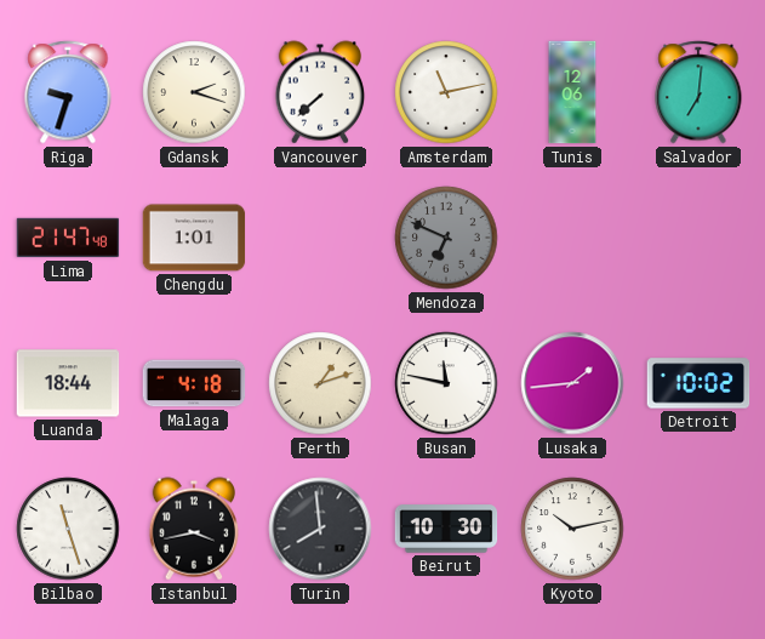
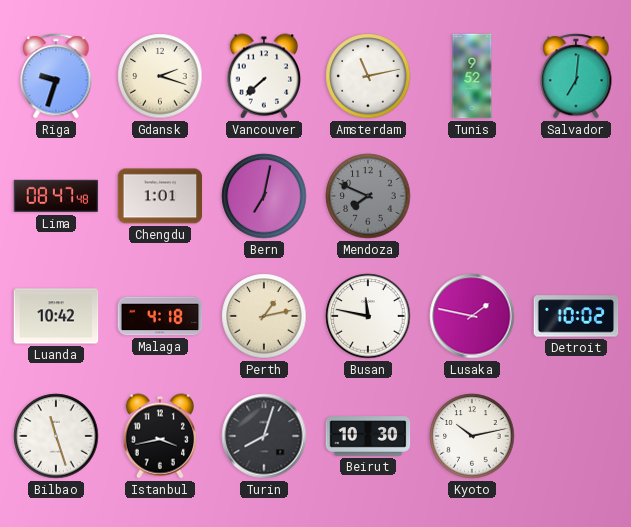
Tunis: 12:06 -> 9:52
Lima: 21:47 -> 08:47
Bern: none -> 7:02
Mendoza: 6:49 -> 7:49
Luanda: 18:44 -> 10:42
Perth: 1:12 -> 1:13
Lusaka: 1:44 -> 1:47
Turin: 7:59 -> 8:03
